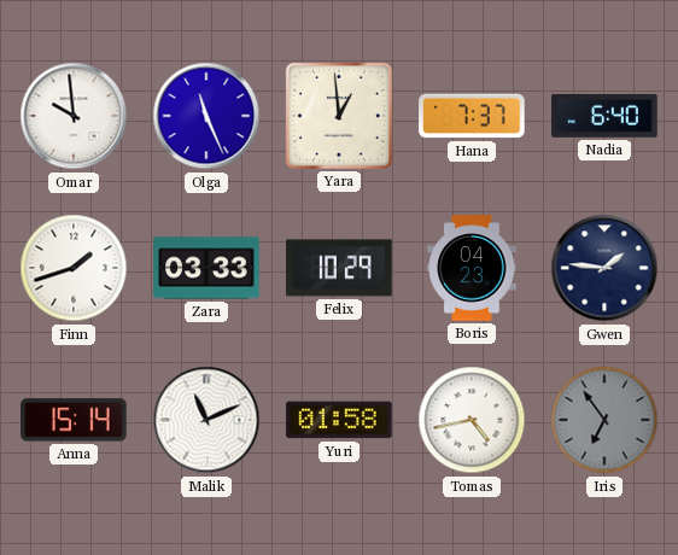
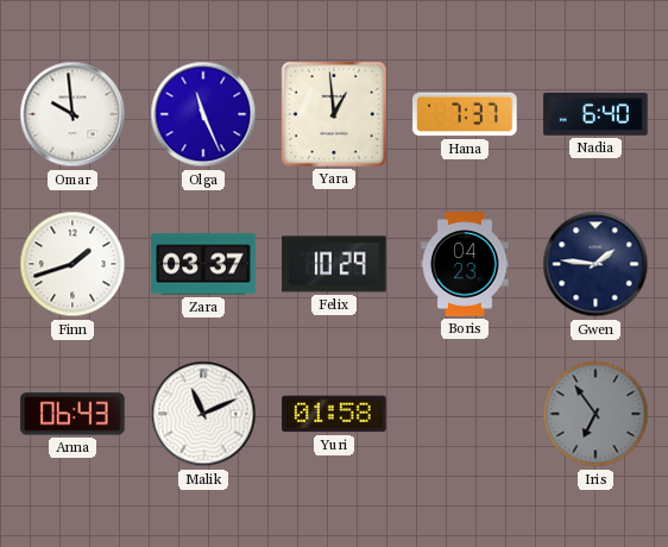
Zara: 03:33 -> 03:37
Anna: 15:14 -> 06:43
Tomas: 4:43 -> none
